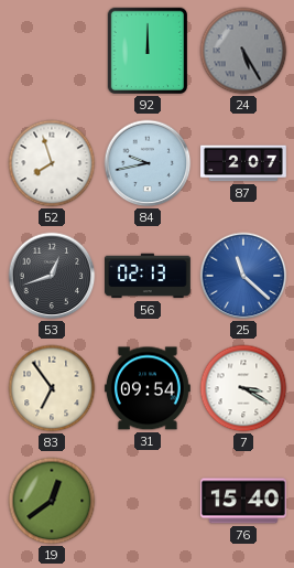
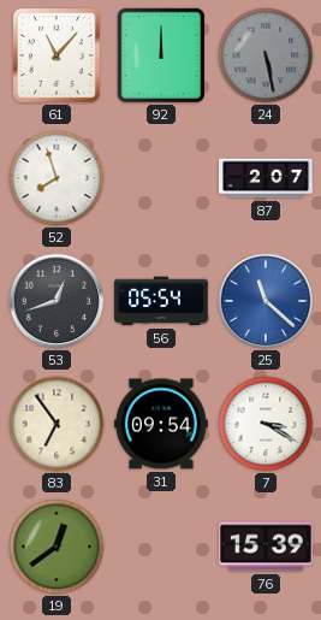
61: none -> 11:07
24: 5:25 -> 5:28
84: 9:43 -> none
56: 02:13 -> 05:54
76: 15:40 -> 15:39
